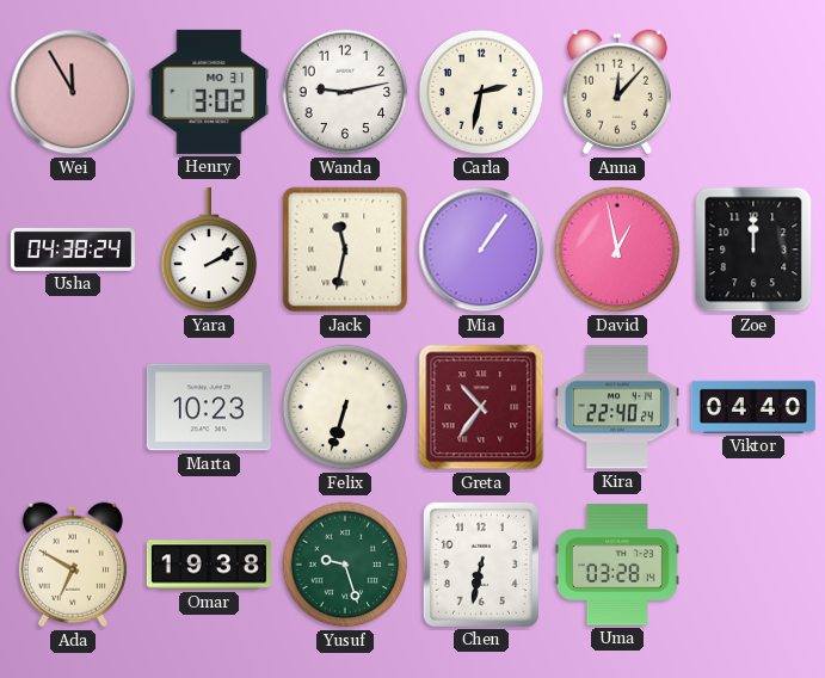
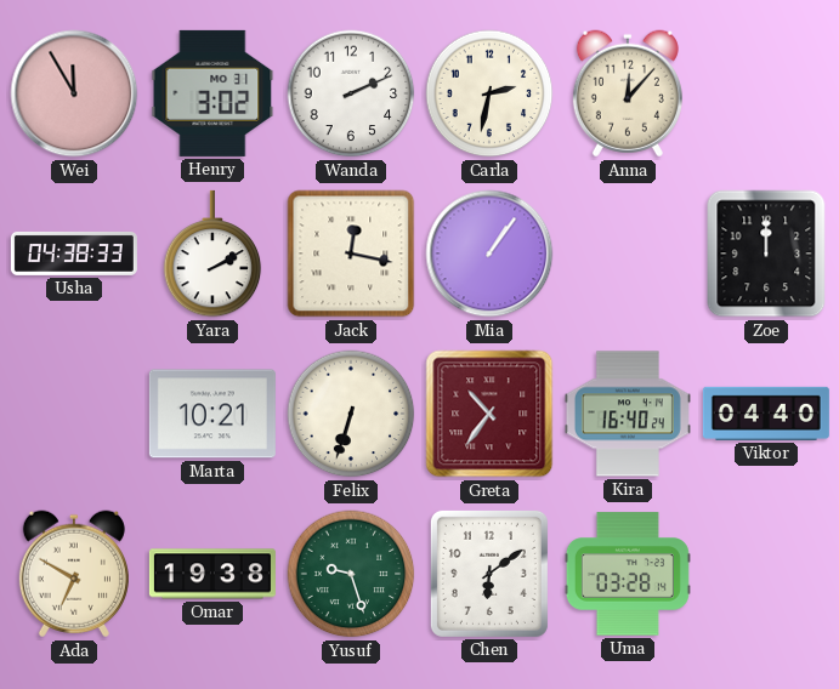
Wanda: 9:13 -> 2:11
Usha: 04:38:24 -> 04:38:33
Jack: 11:32 -> 12:17
David: 12:58 -> none
Marta: 10:23 -> 10:21
Kira: 22:40 -> 16:40
Chen: 6:32 -> 6:09
